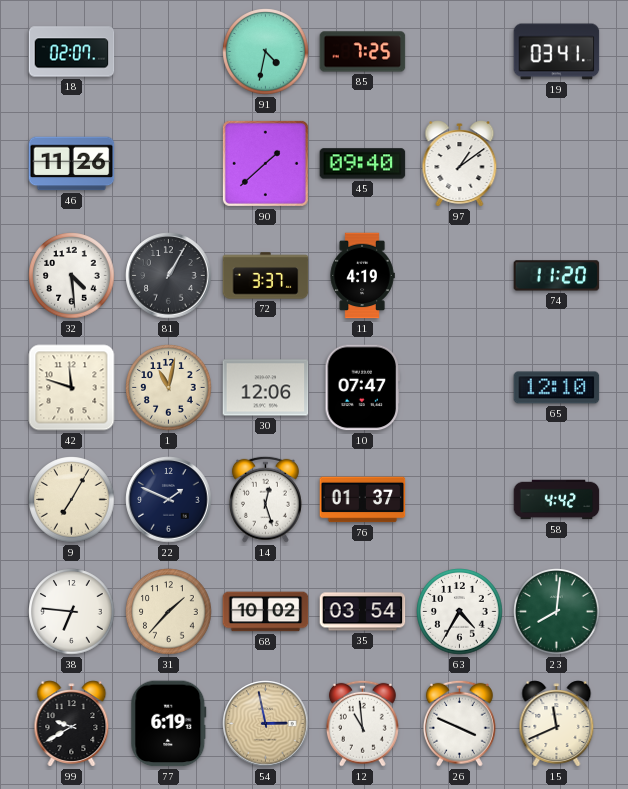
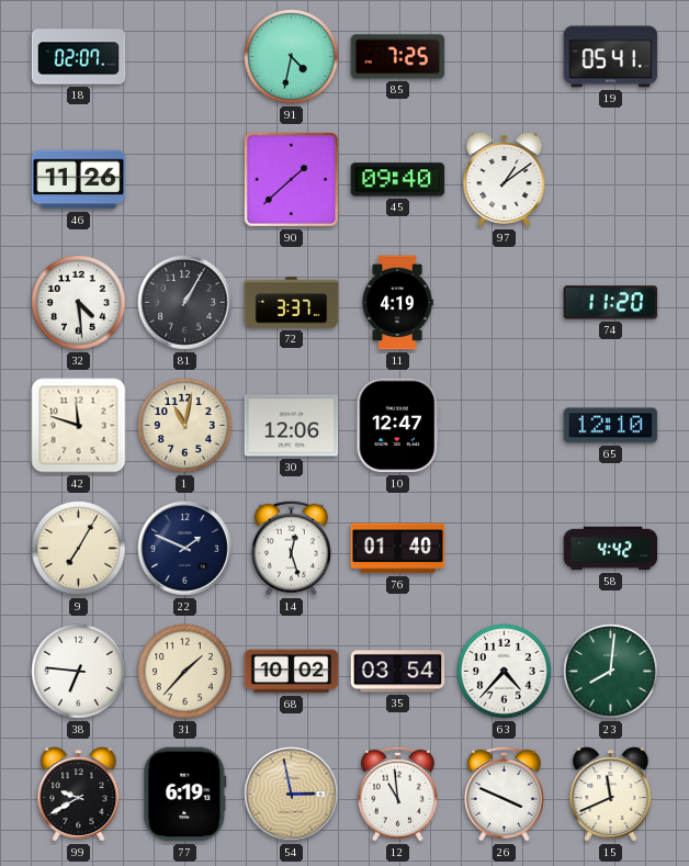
19: 03:41 -> 05:41
10: 07:47 -> 12:47
76: 01:37 -> 01:40
63: 4:35 -> 4:37
